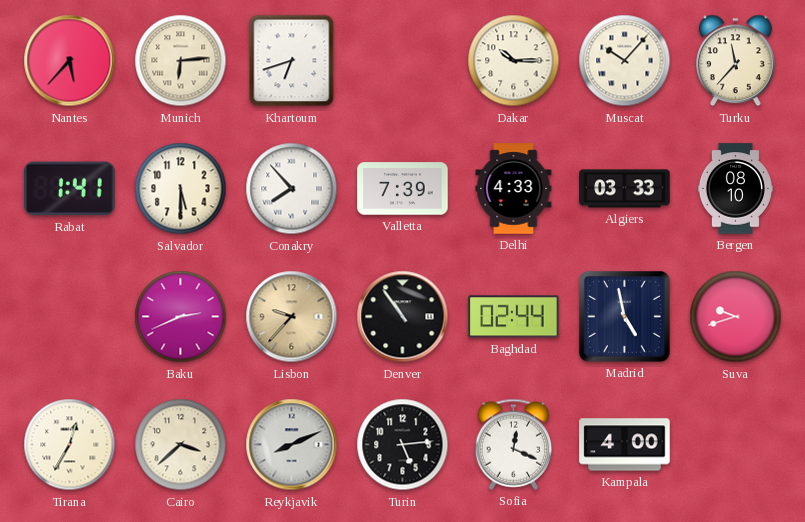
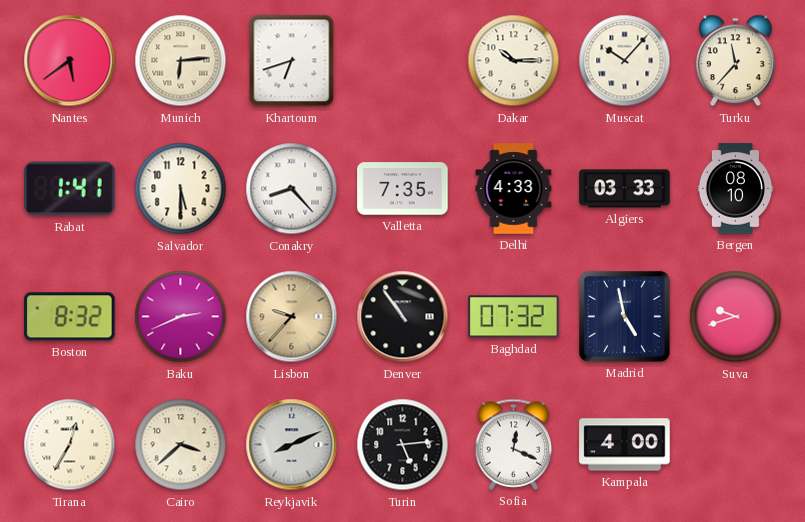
Nantes: 5:37 -> 5:39
Conakry: 7:53 -> 8:23
Valletta: 7:39 -> 7:35
Boston: none -> 8:32
Baghdad: 02:44 -> 07:32
